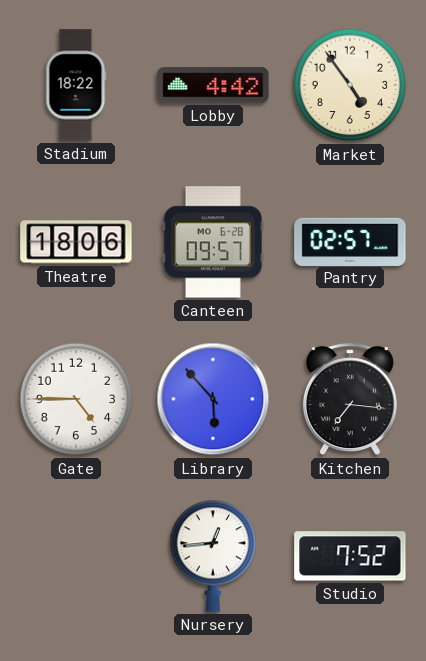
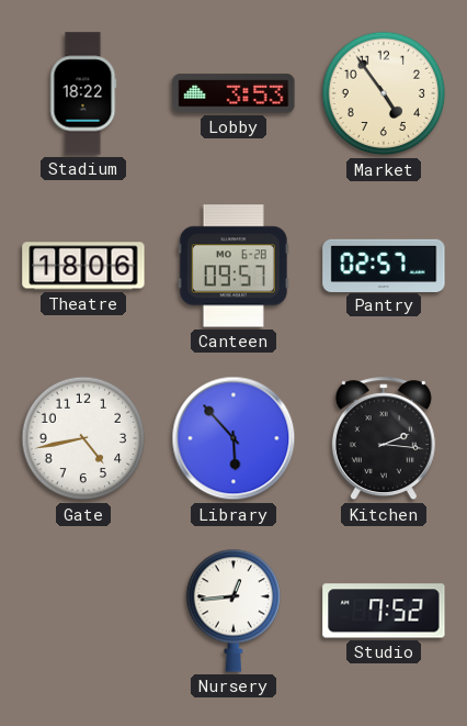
Lobby: 4:42 -> 3:53
Gate: 4:45 -> 4:43
Kitchen: 7:16 -> 2:16
